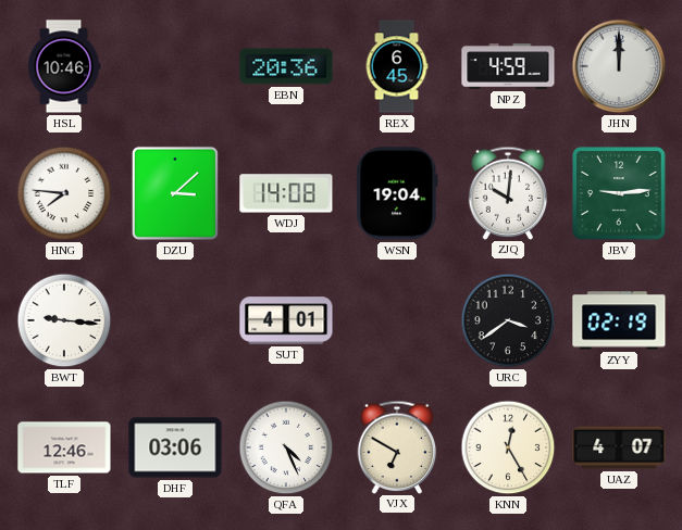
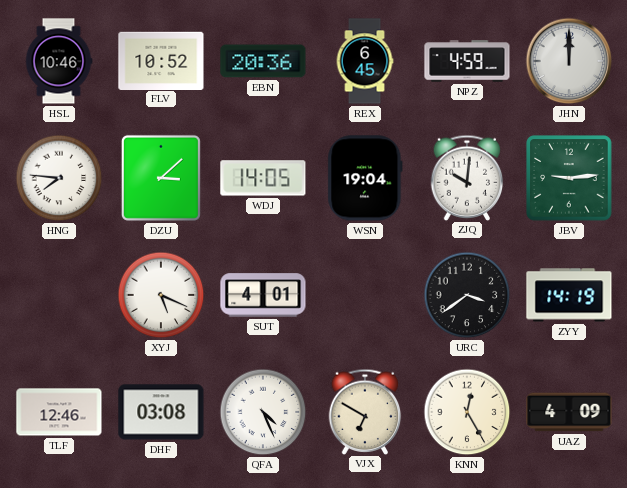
FLV: none -> 10:52
WDJ: 14:08 -> 14:05
BWT: 9:16 -> none
XYJ: none -> 5:19
ZYY: 02:19 -> 14:19
DHF: 03:06 -> 03:08
UAZ: 4:07 -> 4:09
